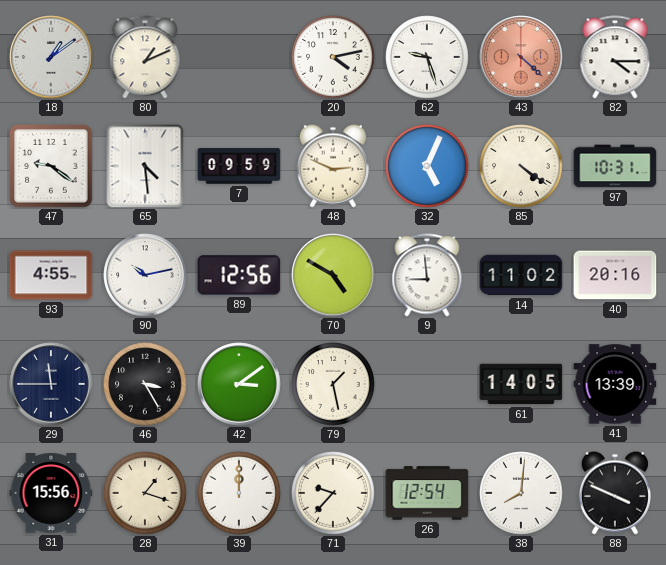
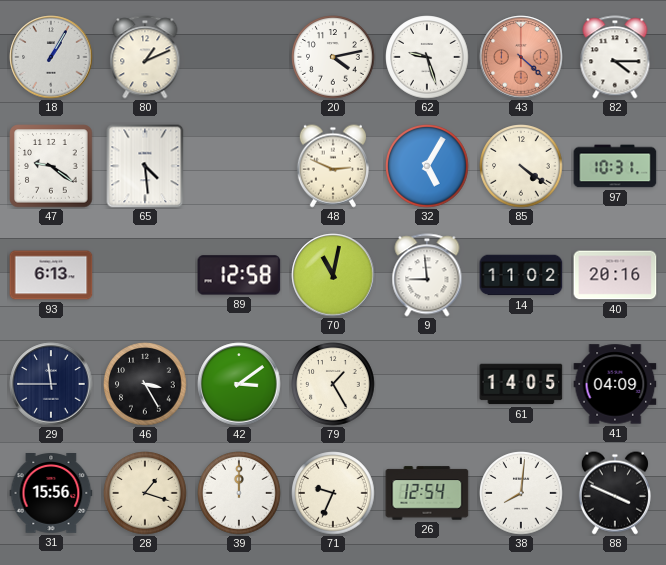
18: 1:09 -> 1:05
7: 09:59 -> none
32: 5:04 -> 5:05
93: 4:55 -> 6:13
90: 10:13 -> none
89: 12:56 -> 12:58
70: 4:50 -> 11:02
79: 1:28 -> 1:25
41: 13:39 -> 04:09
71: 9:37 -> 9:34
